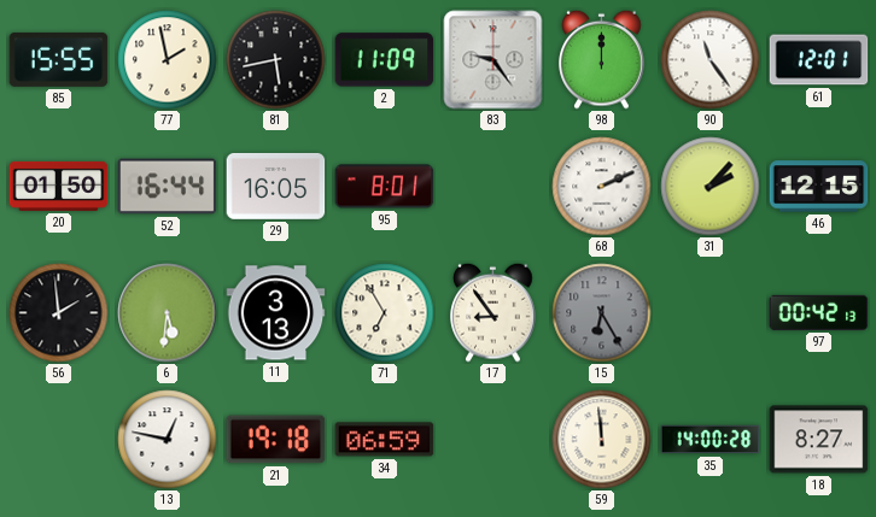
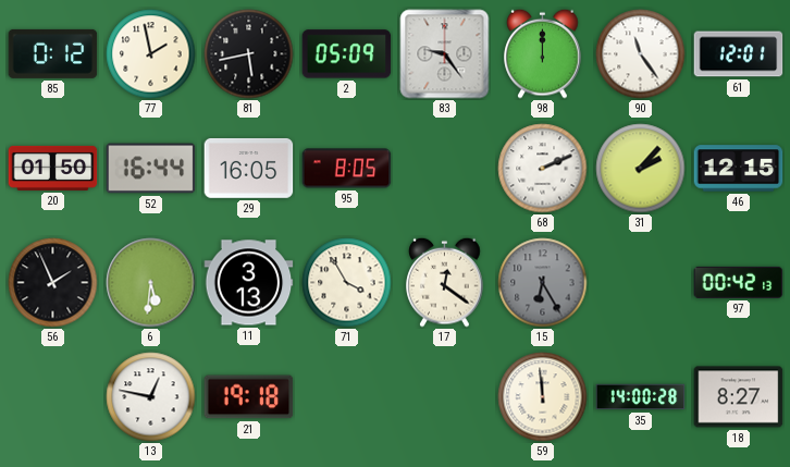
85: 15:55 -> 0:12
2: 11:09 -> 05:09
95: 8:01 -> 8:05
56: 1:59 -> 1:56
71: 6:55 -> 3:55
17: 8:54 -> 12:21
34: 06:59 -> none
